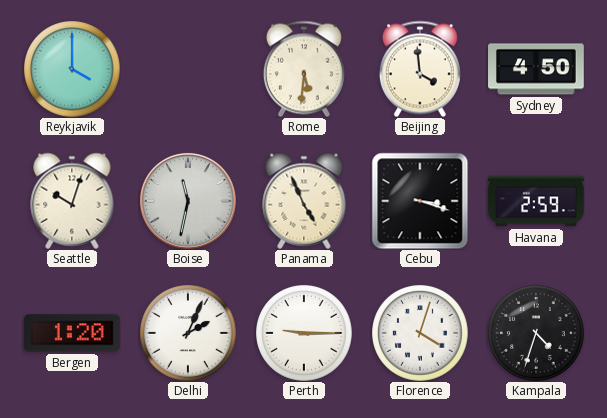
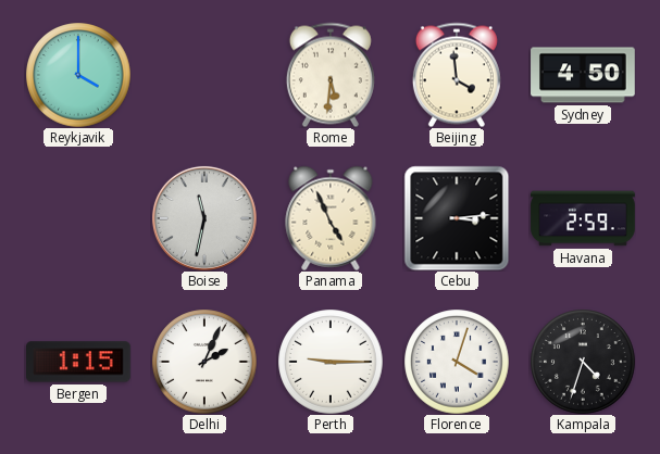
Seattle: 10:03 -> none
Cebu: 3:18 -> 3:14
Bergen: 1:20 -> 1:15
